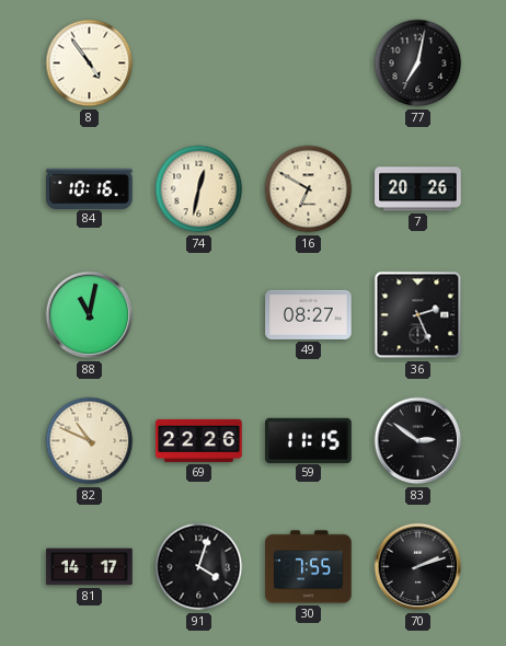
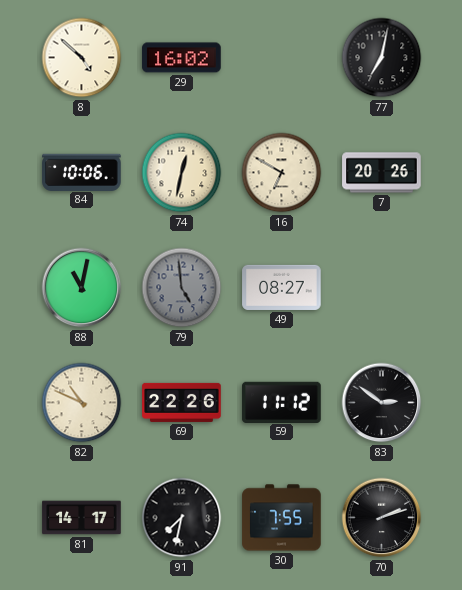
8: 4:54 -> 4:52
29: none -> 16:02
84: 10:16 -> 10:06
79: none -> 4:59
36: 2:26 -> none
59: 11:15 -> 11:12
91: 4:03 -> 7:32
